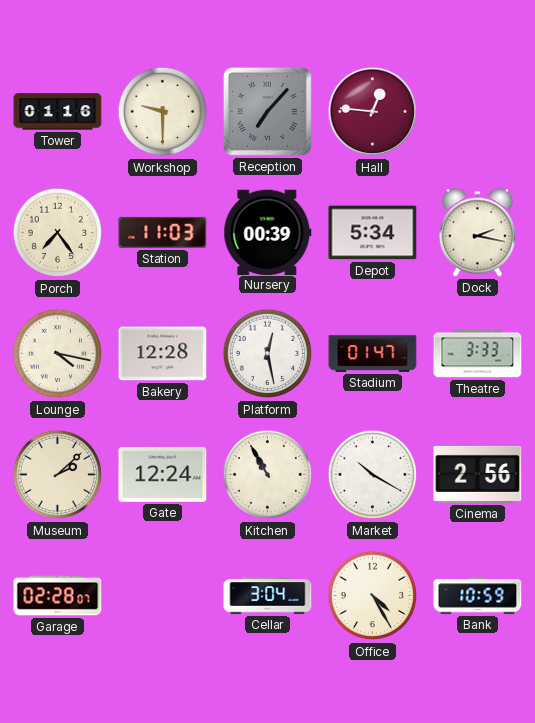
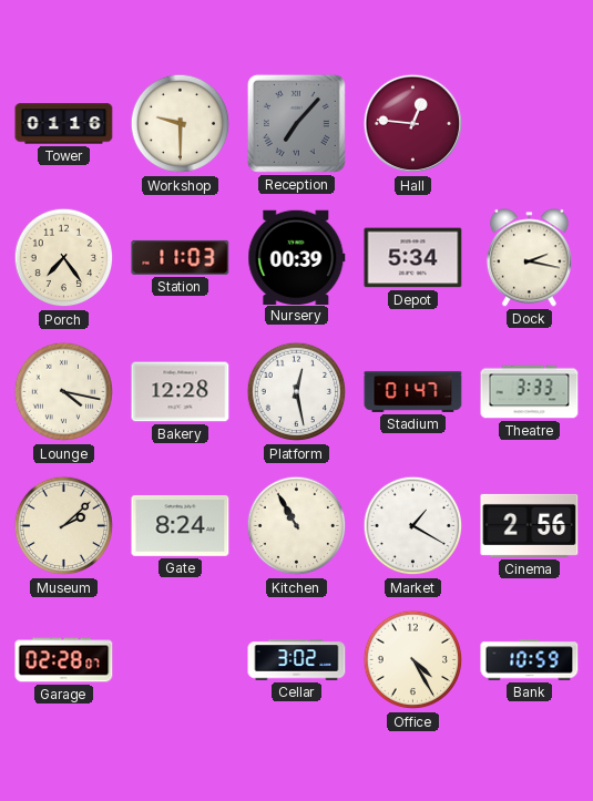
Gate: 12:24 -> 8:24
Market: 10:20 -> 1:20
Cellar: 3:04 -> 3:02
